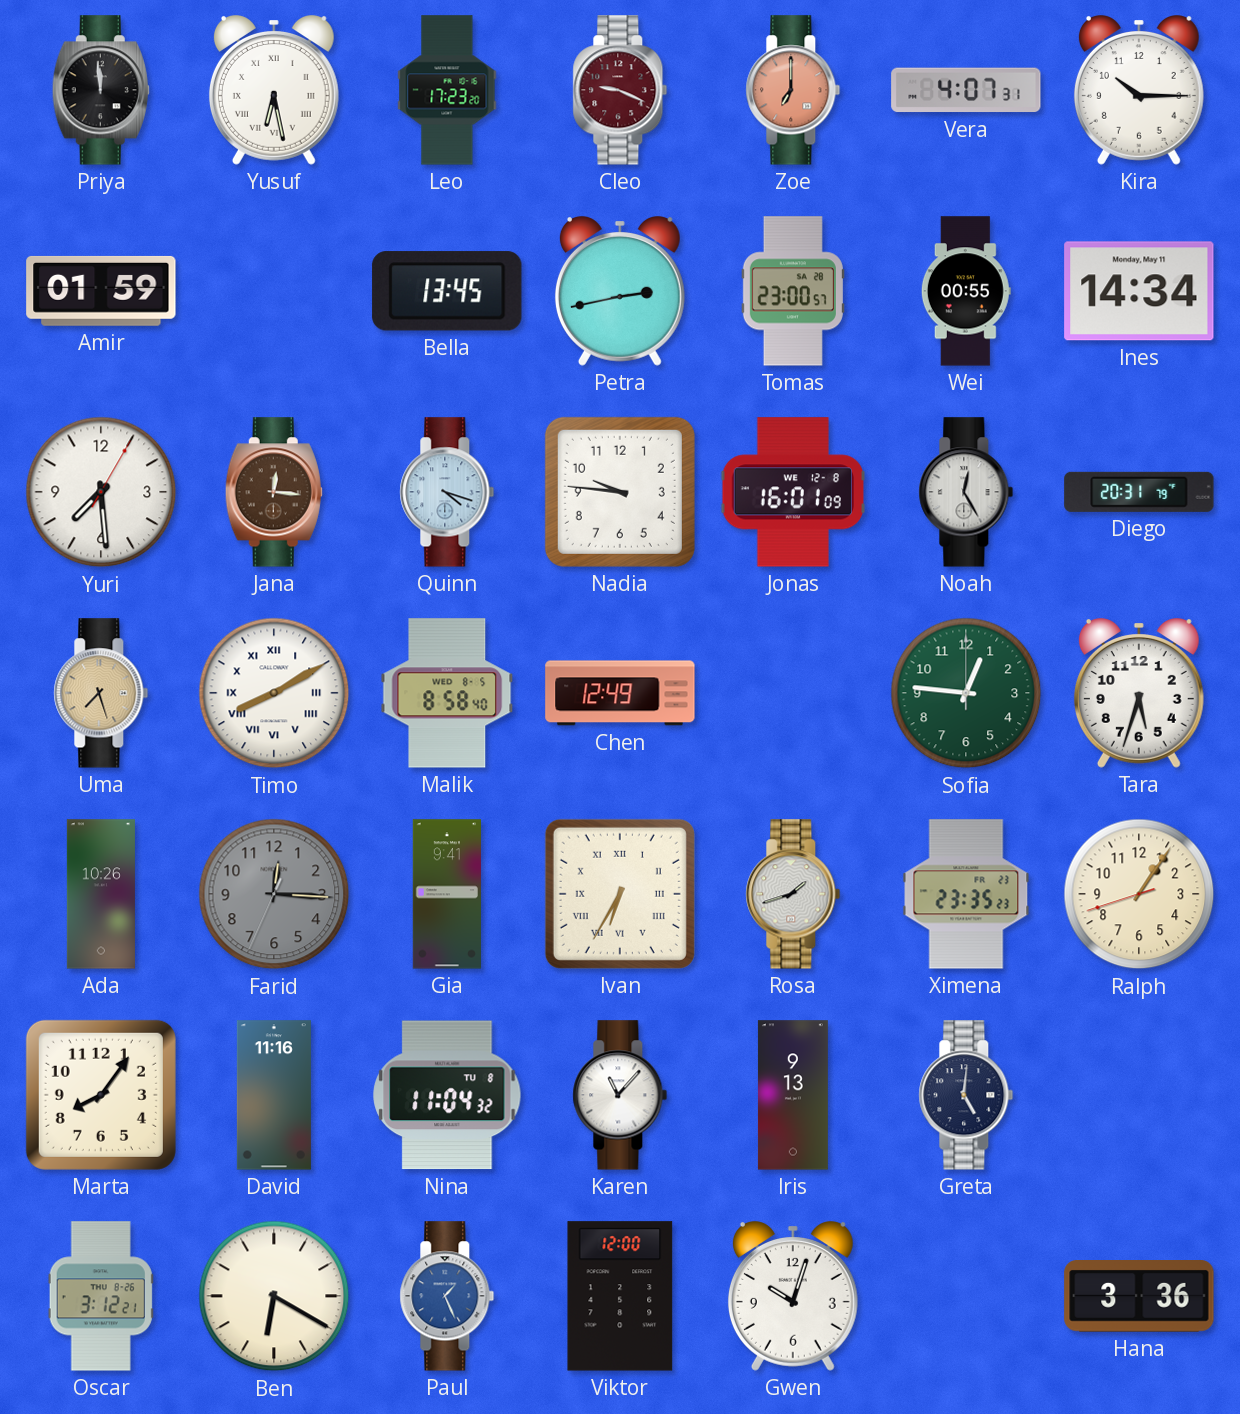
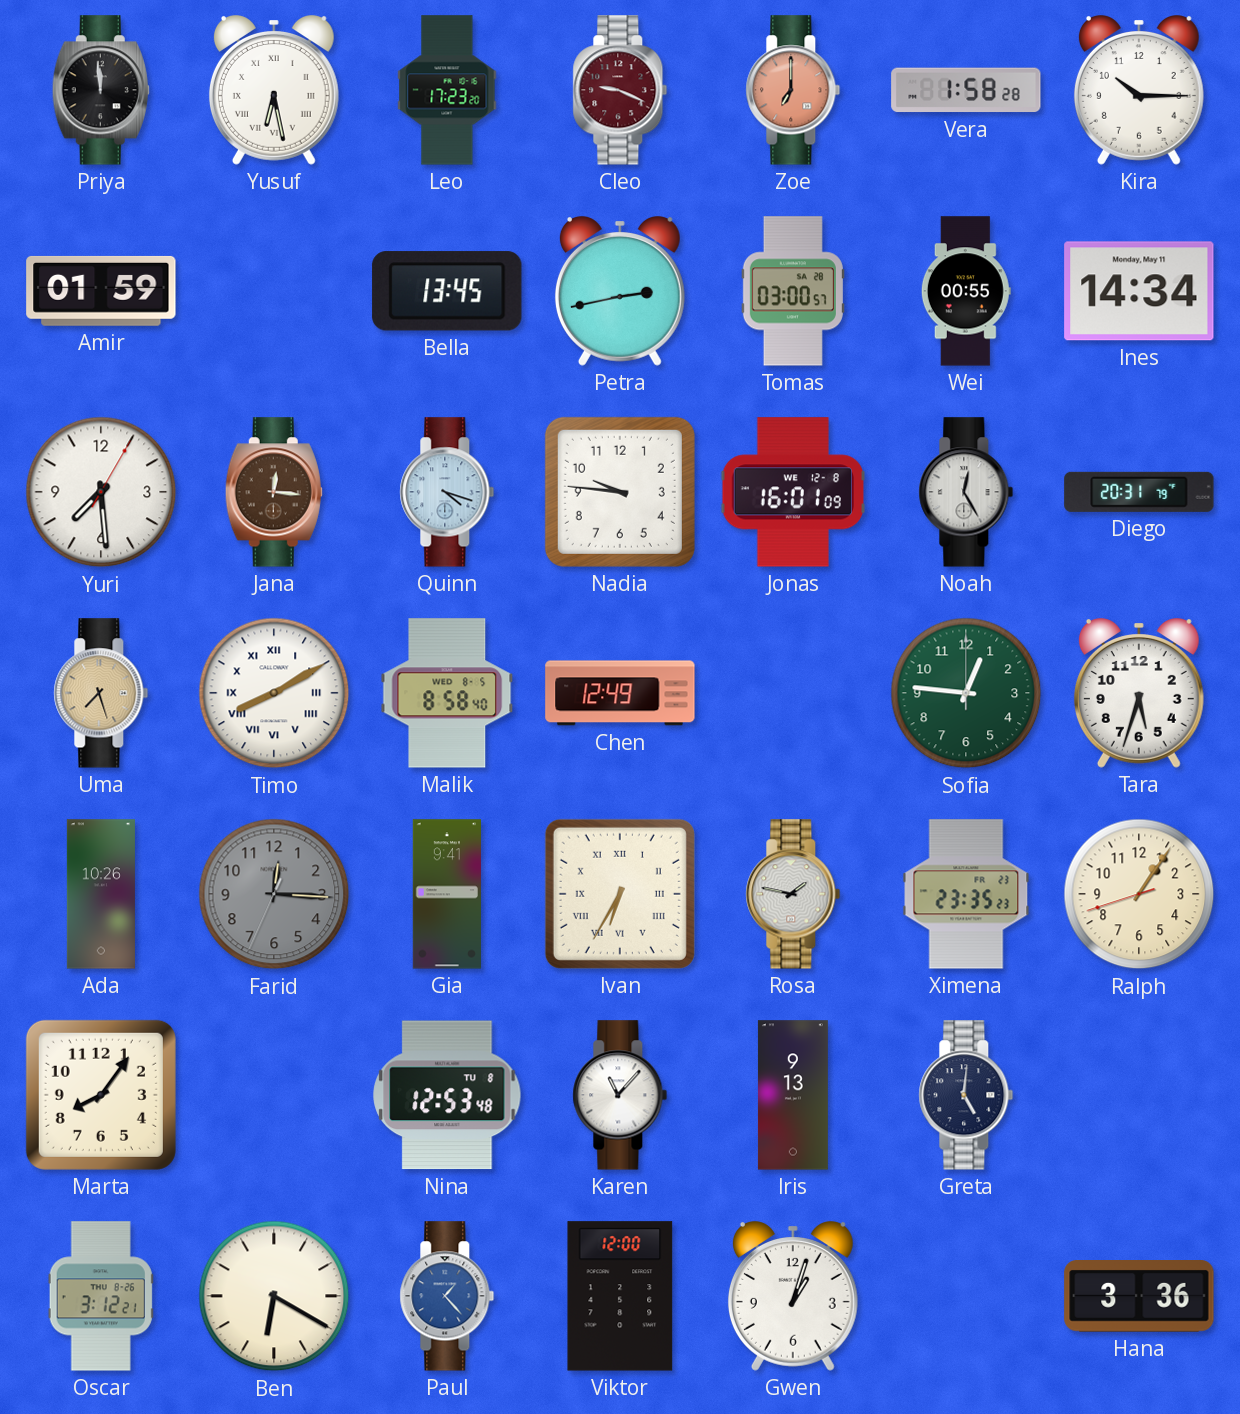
Vera: 4:07 -> 1:58
Tomas: 23:00 -> 03:00
Rosa: 1:42 -> 1:47
David: 11:16 -> none
Nina: 11:04 -> 12:53
Paul: 1:26 -> 1:23
Gwen: 10:03 -> 1:03
